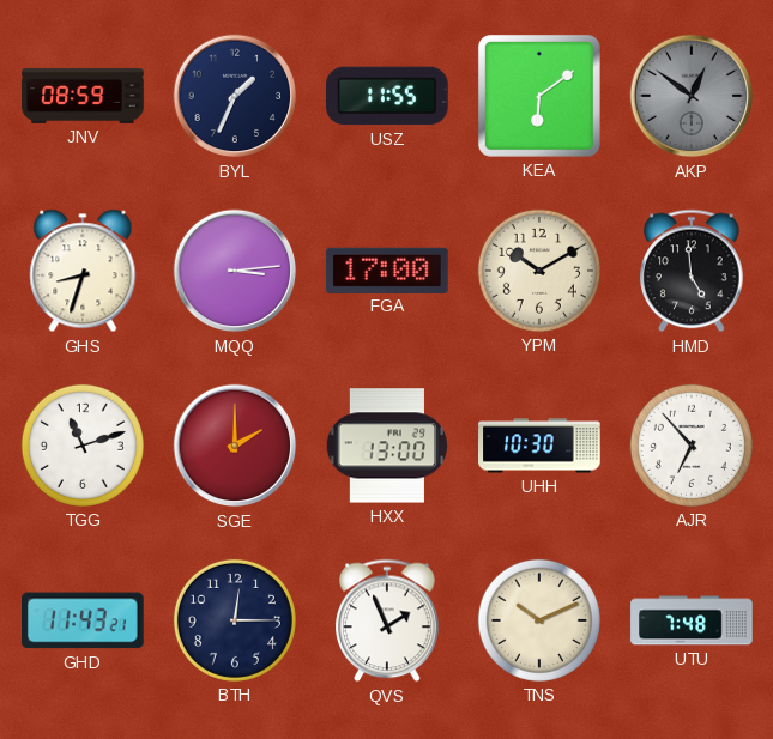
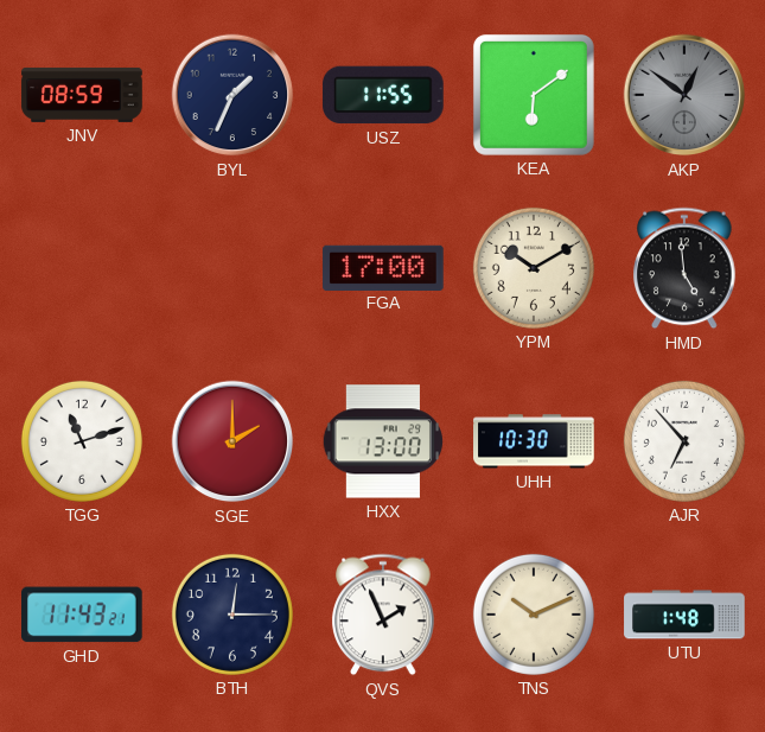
GHS: 8:33 -> none
MQQ: 3:14 -> none
UTU: 7:48 -> 1:48
